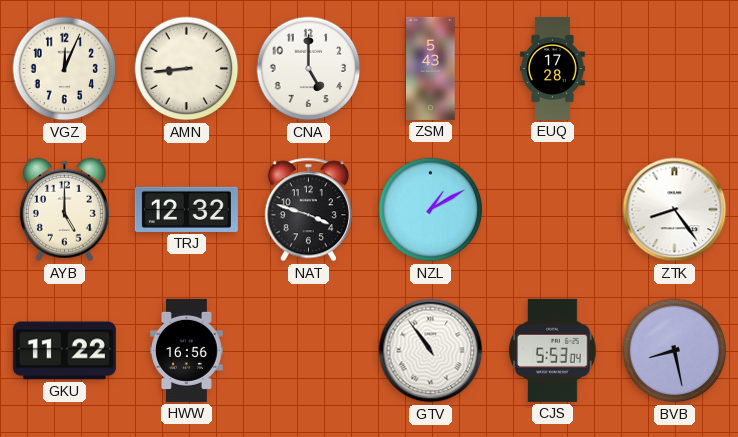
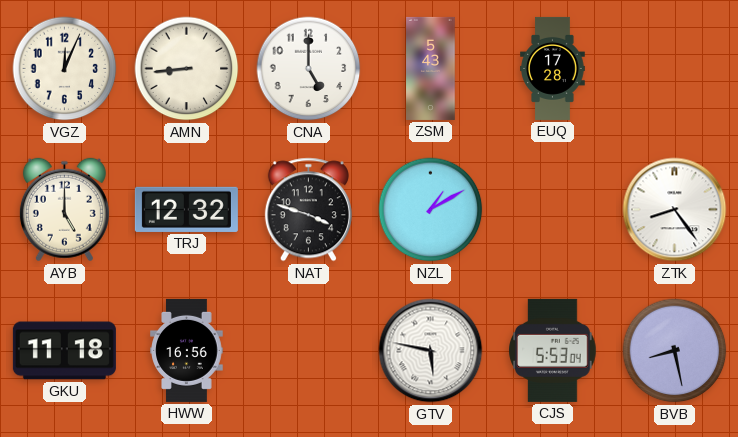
GKU: 11:22 -> 11:18
GTV: 10:54 -> 5:47
